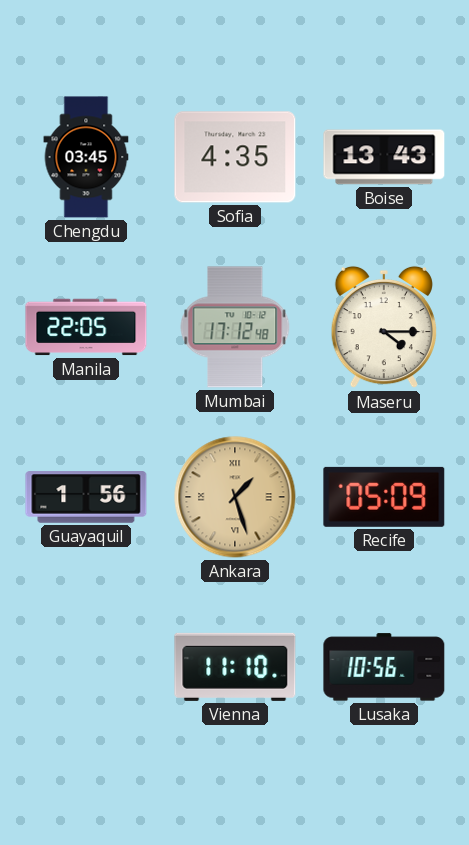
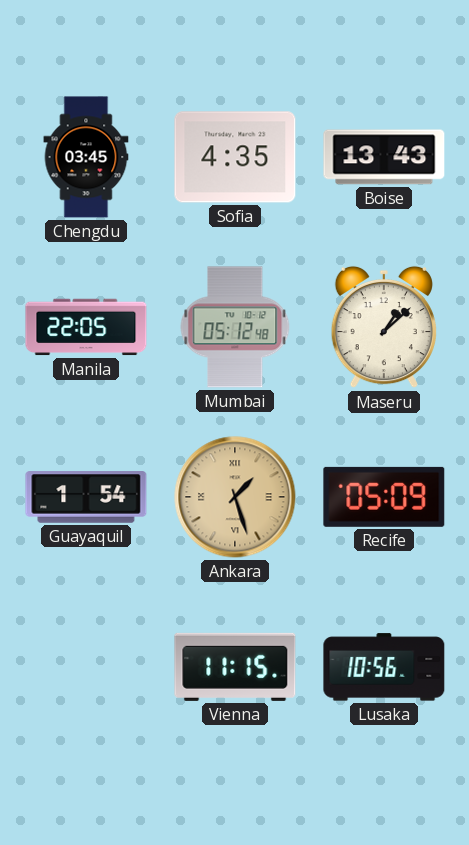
Mumbai: 17:12 -> 05:12
Maseru: 4:15 -> 1:08
Guayaquil: 1:56 -> 1:54
Vienna: 11:10 -> 11:15
